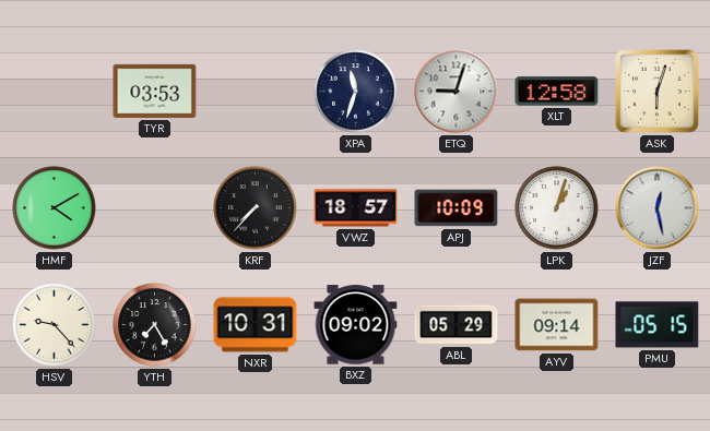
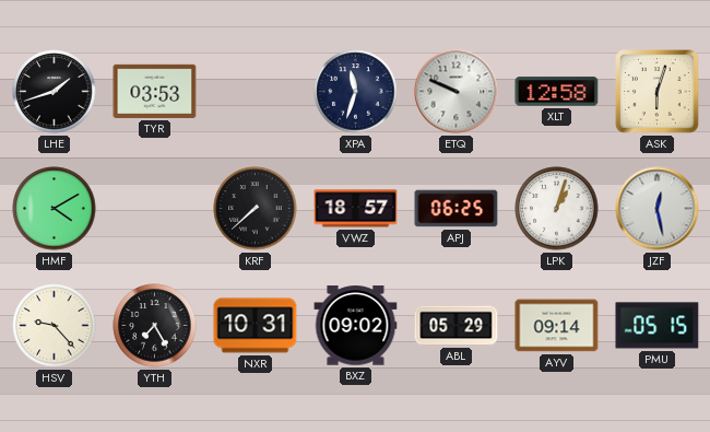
LHE: none -> 1:42
ETQ: 9:03 -> 9:49
KRF: 7:37 -> 7:38
APJ: 10:09 -> 06:25
